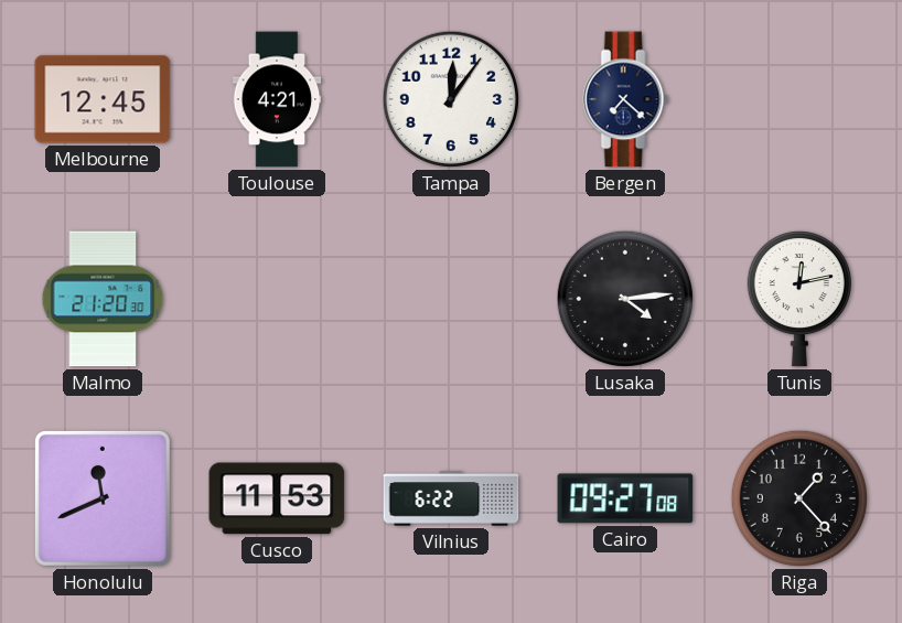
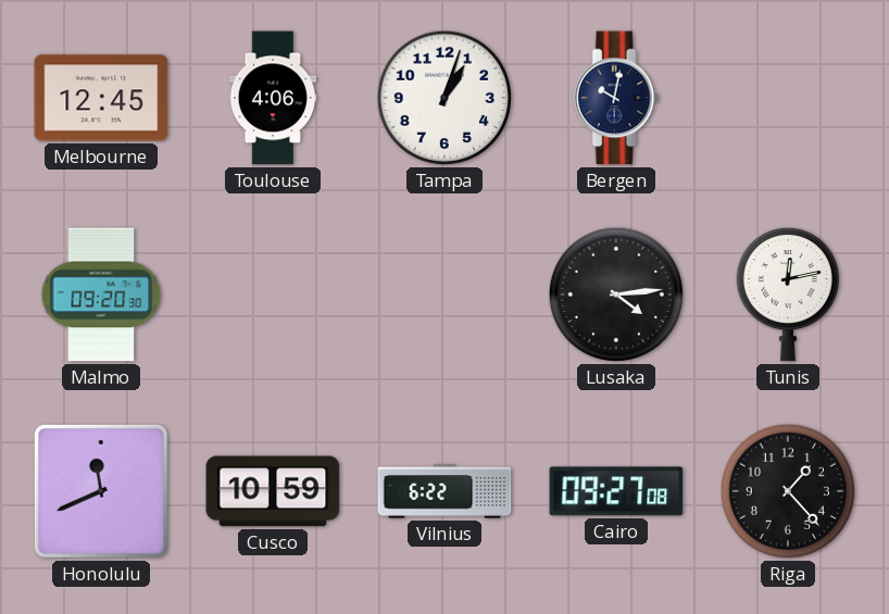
Toulouse: 4:21 -> 4:06
Tampa: 12:06 -> 1:03
Bergen: 7:22 -> 10:02
Malmo: 21:20 -> 09:20
Cusco: 11:53 -> 10:59
